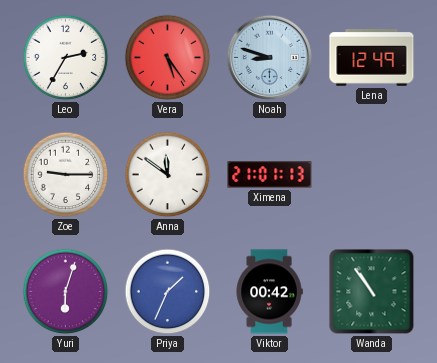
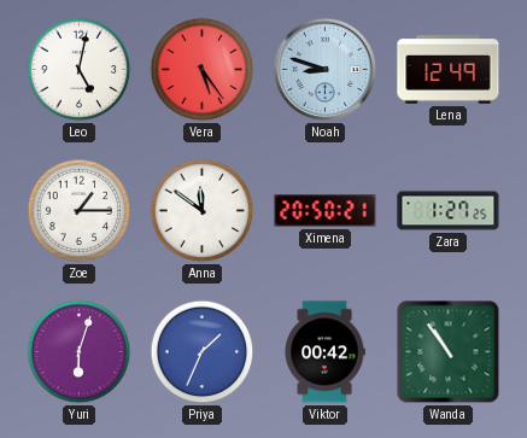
Leo: 2:35 -> 5:02
Zoe: 9:15 -> 1:15
Ximena: 21:01 -> 20:50
Zara: none -> 1:27
